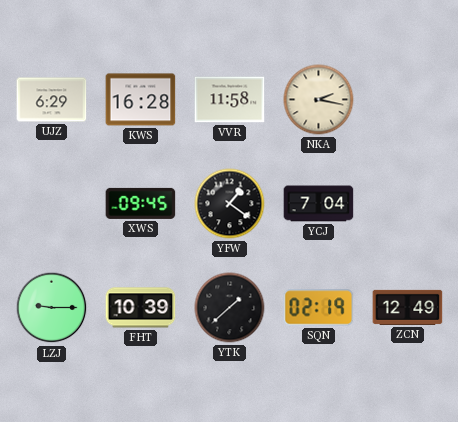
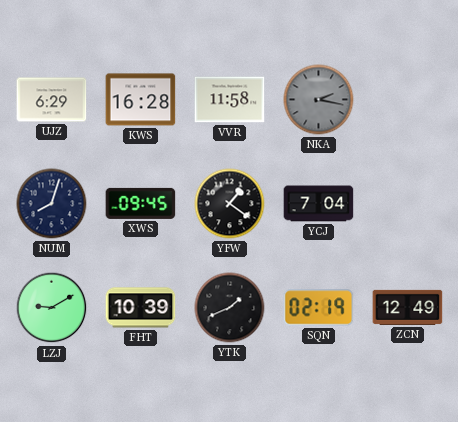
NKA dial: cream -> grey
NUM: none -> 8:03
LZJ: 9:15 -> 9:10
YTK: 1:38 -> 1:41
